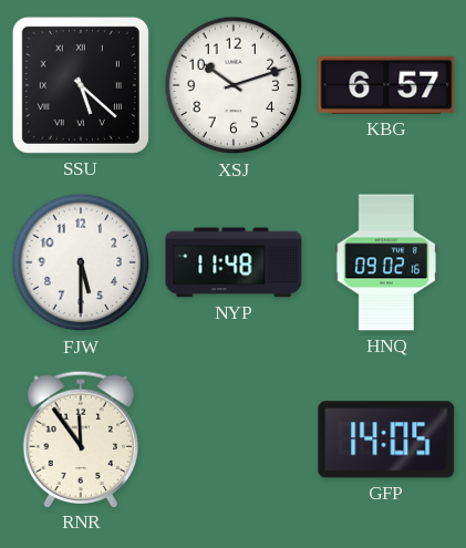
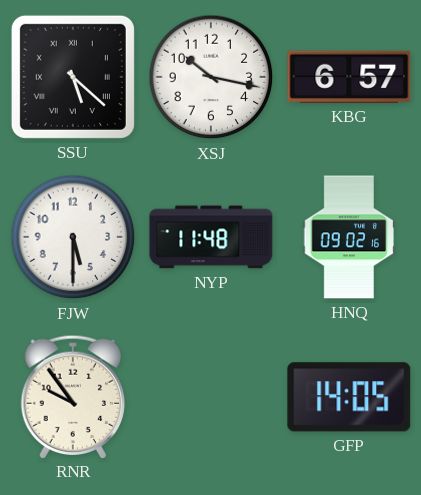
XSJ: 10:12 -> 10:17
RNR: 11:54 -> 9:54
